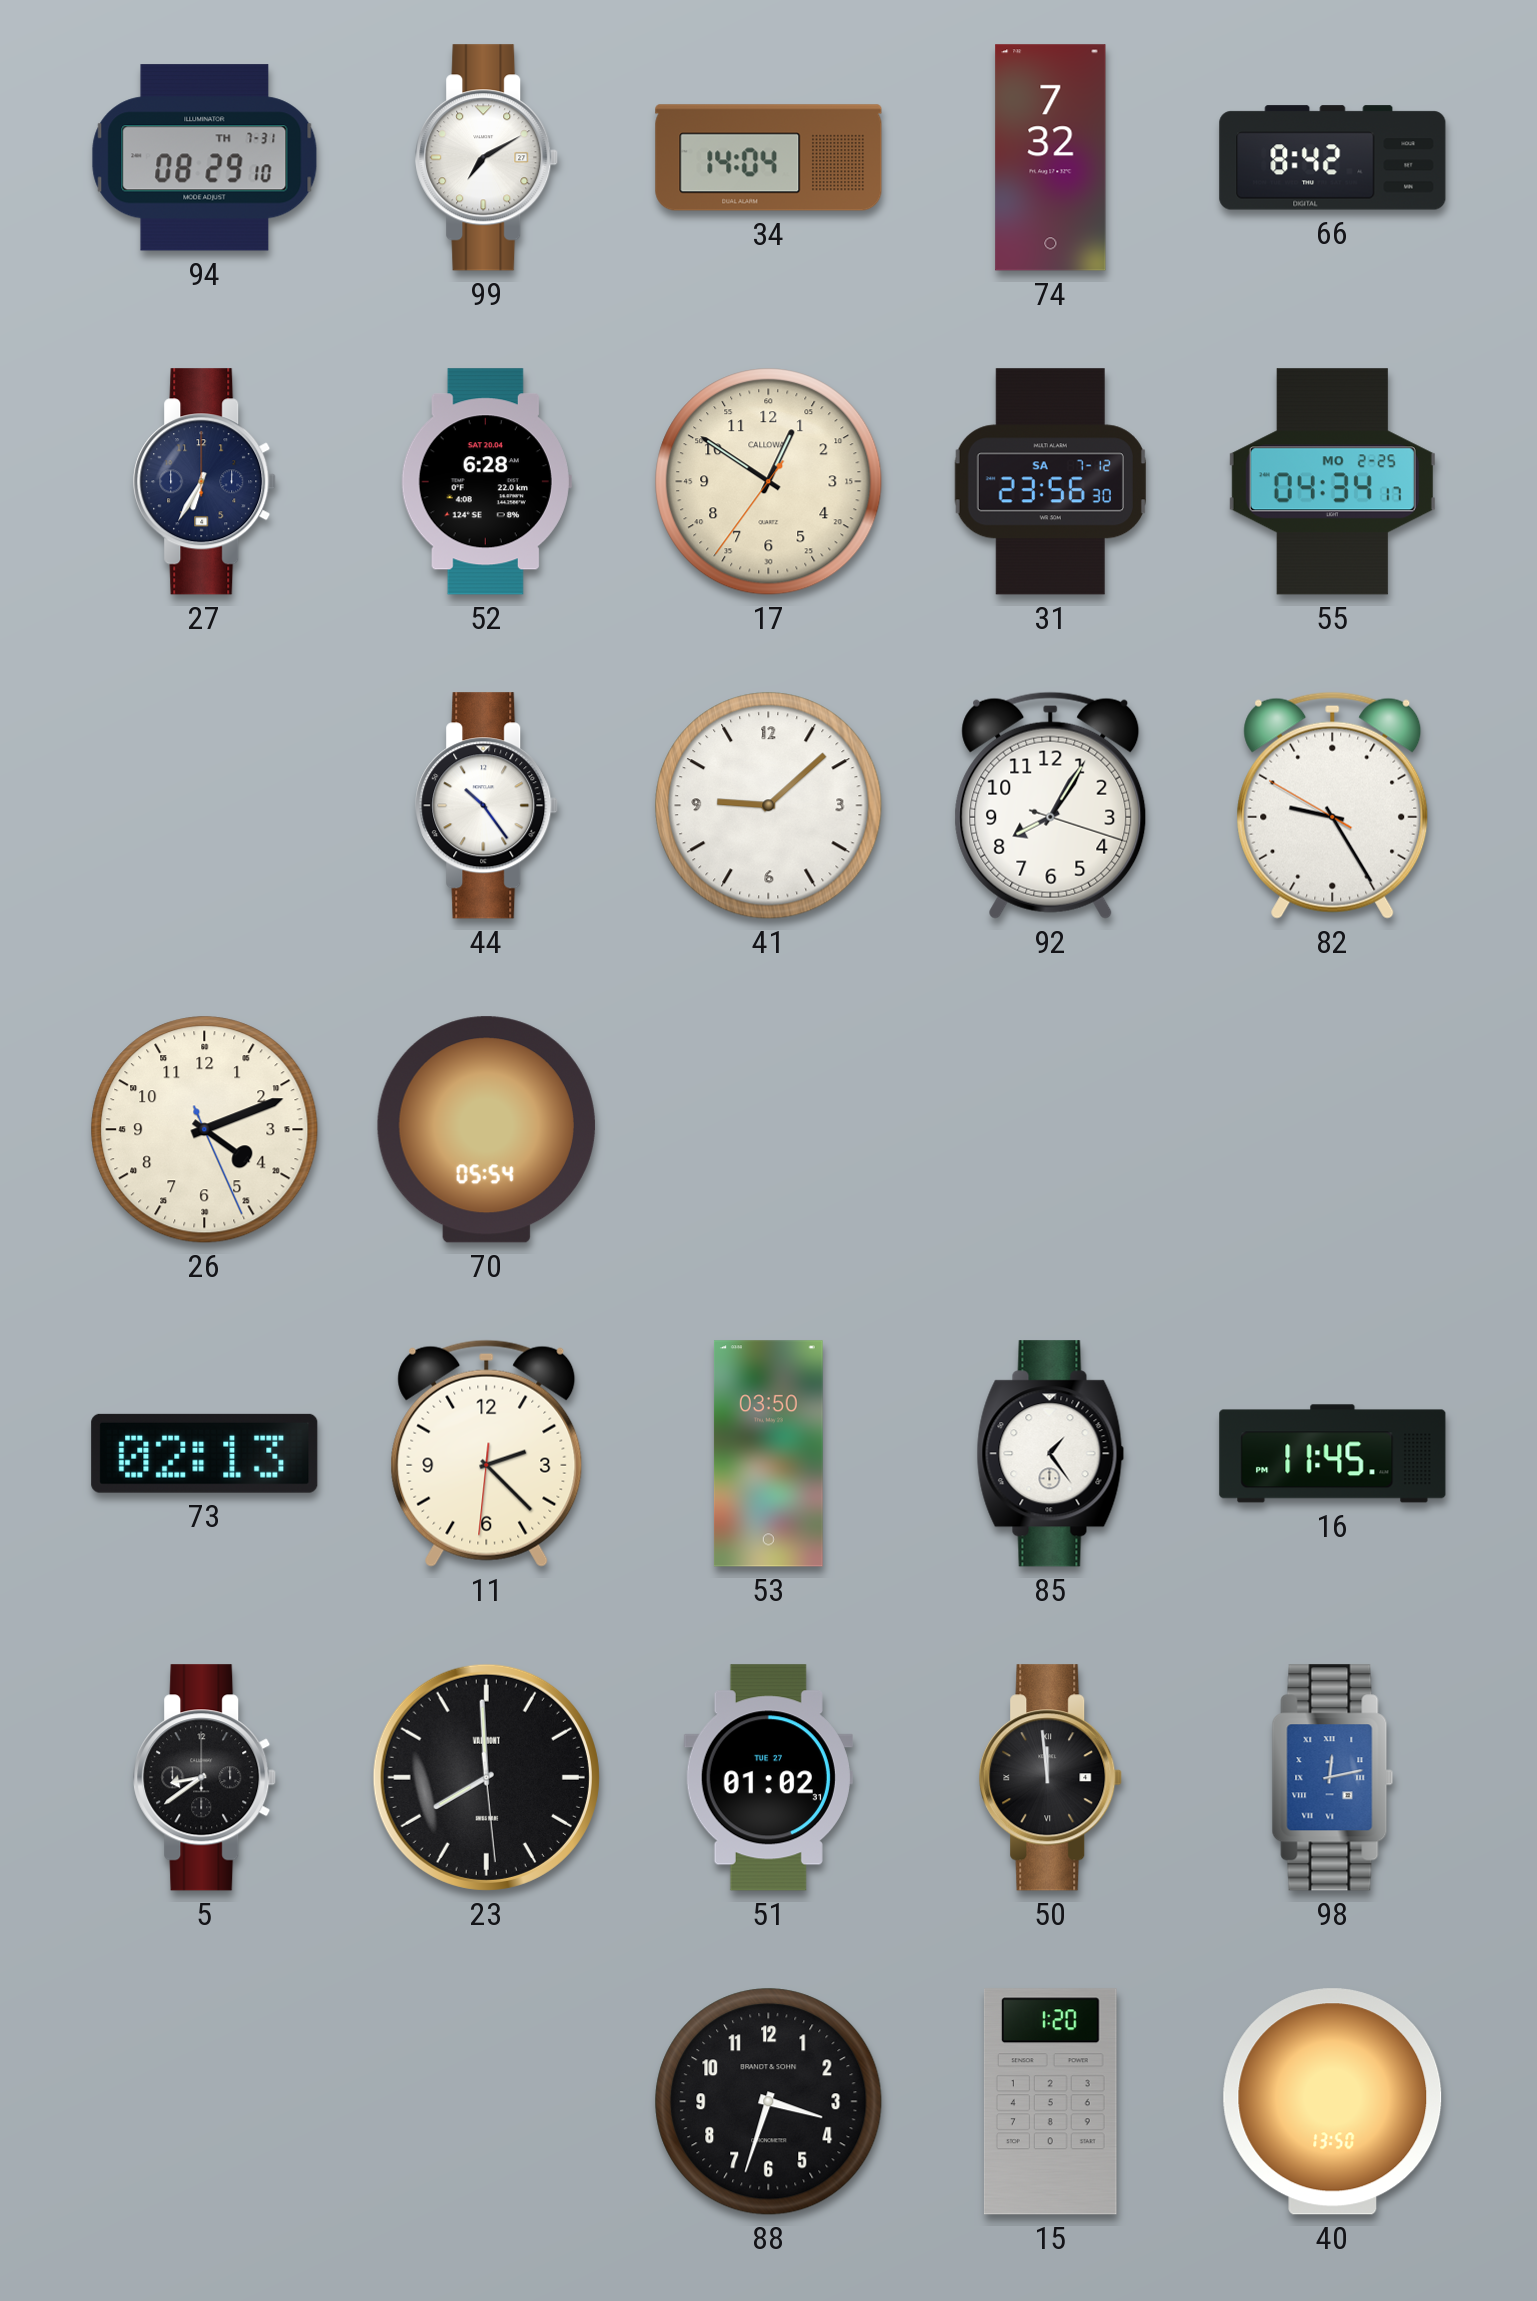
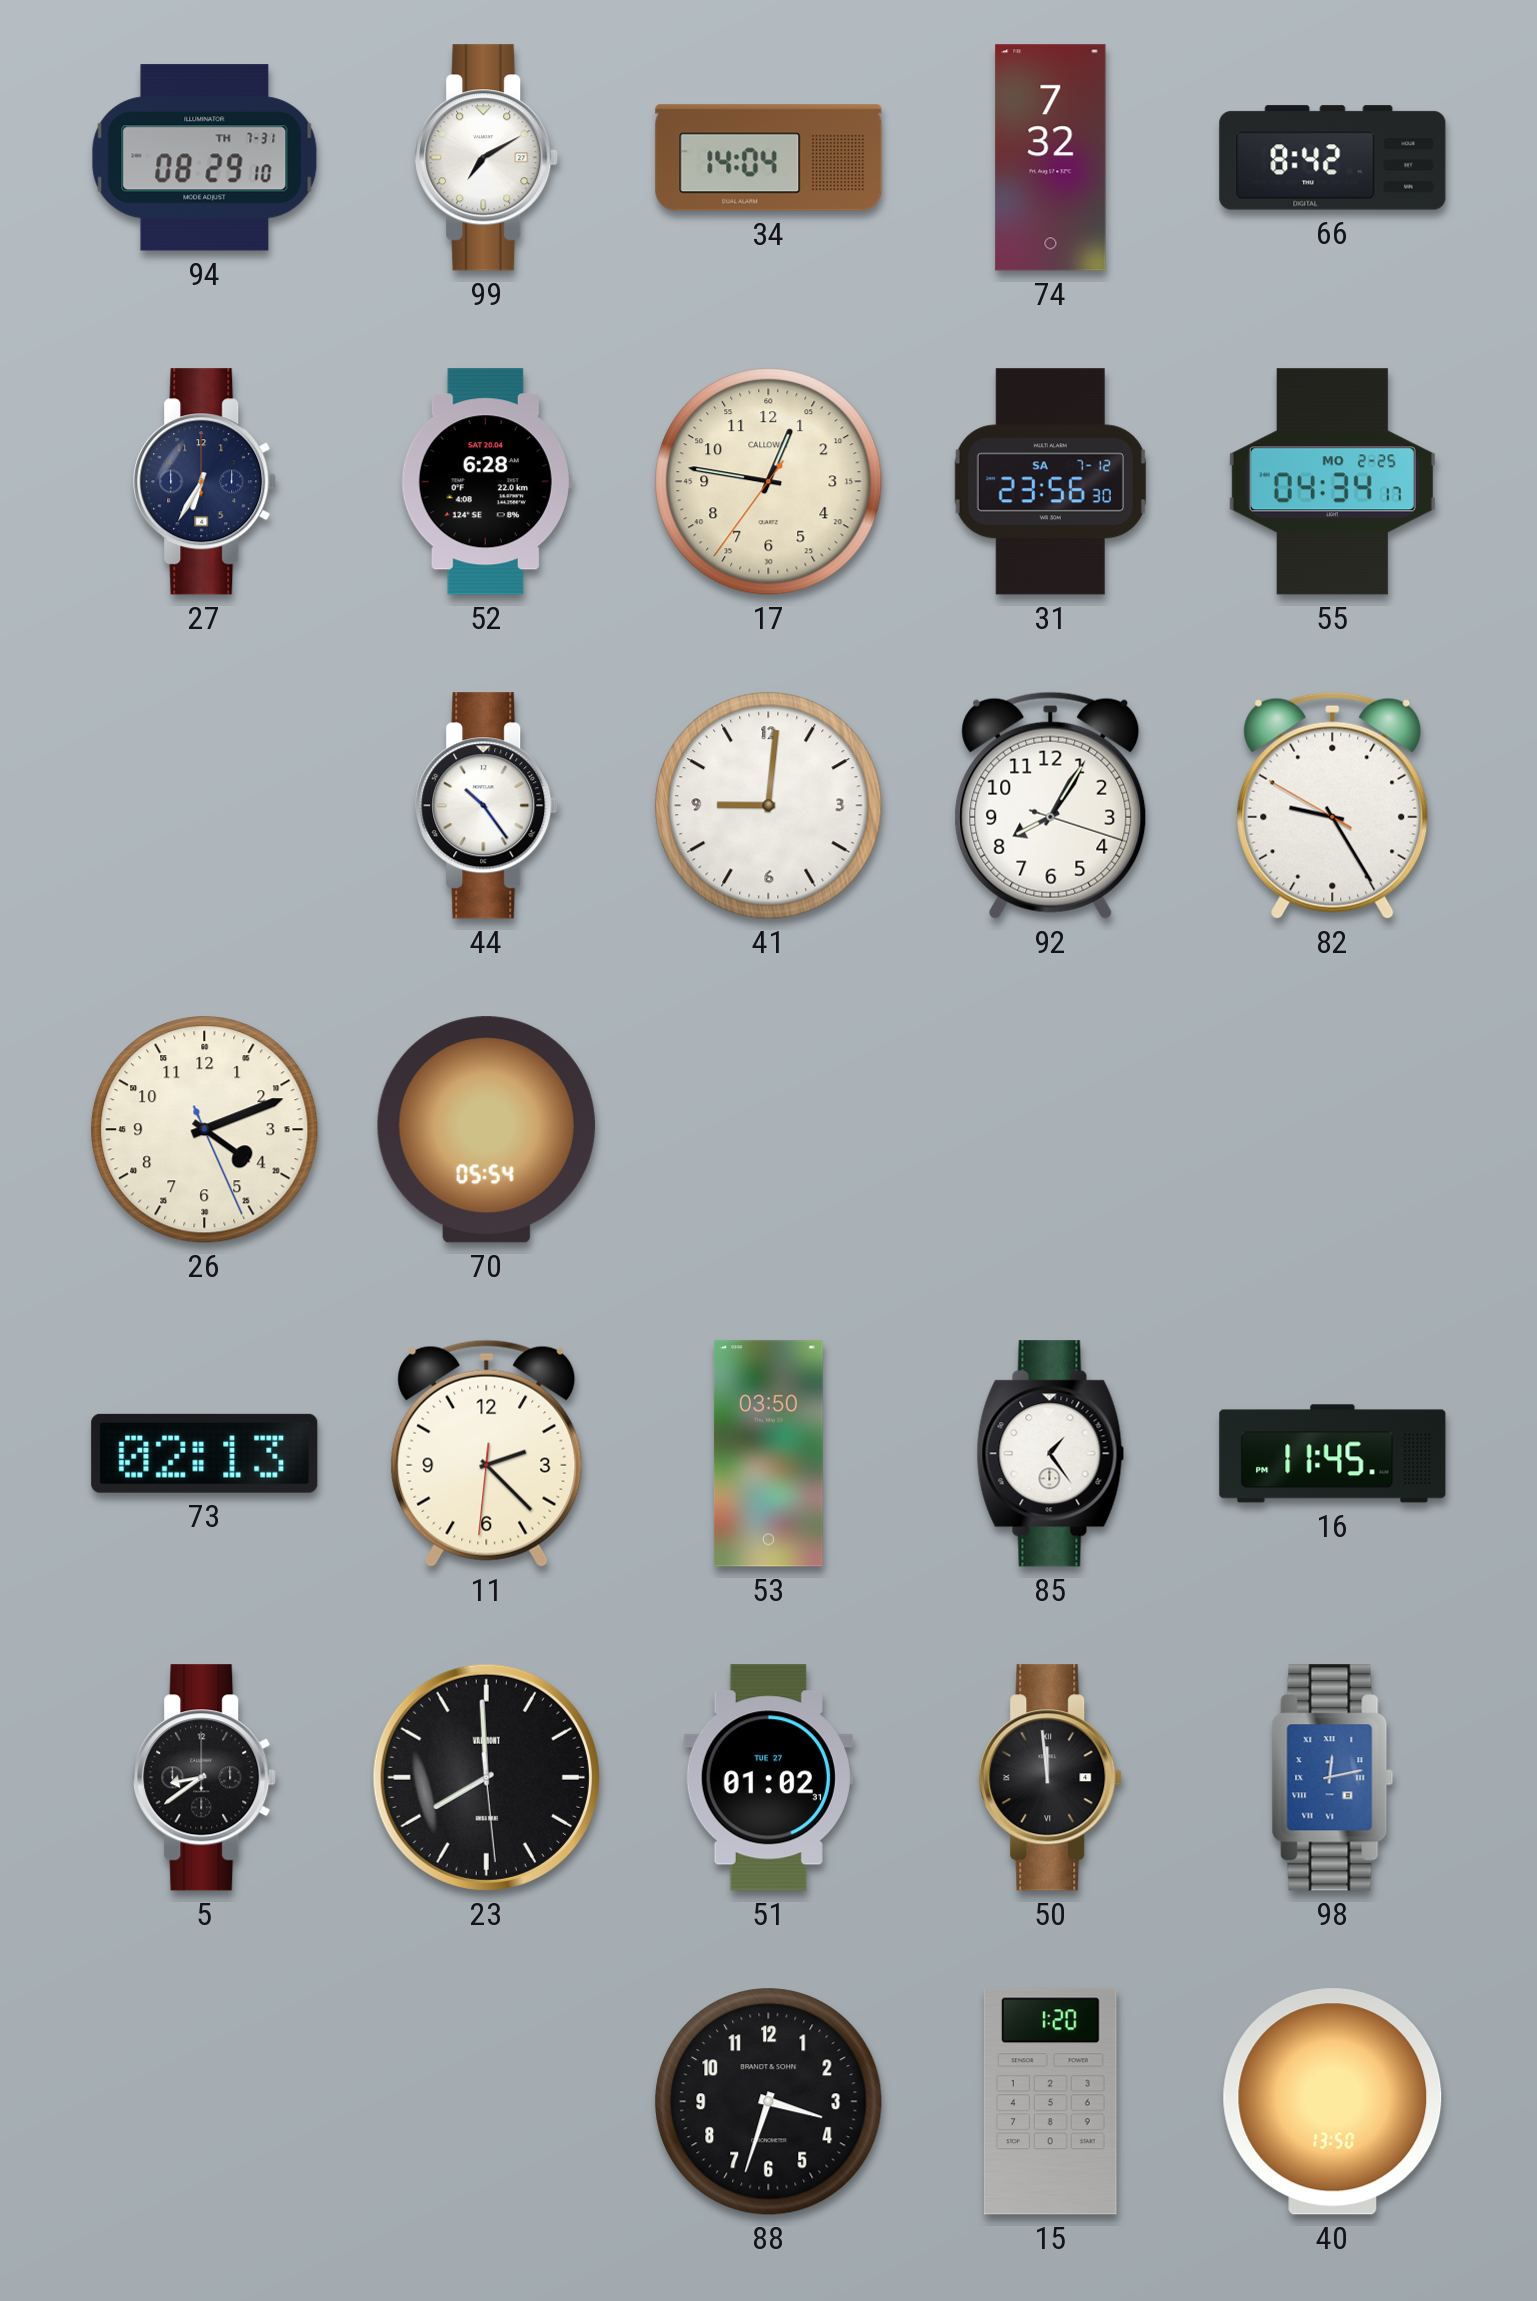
17: 12:50 -> 12:46
41: 9:08 -> 9:01
